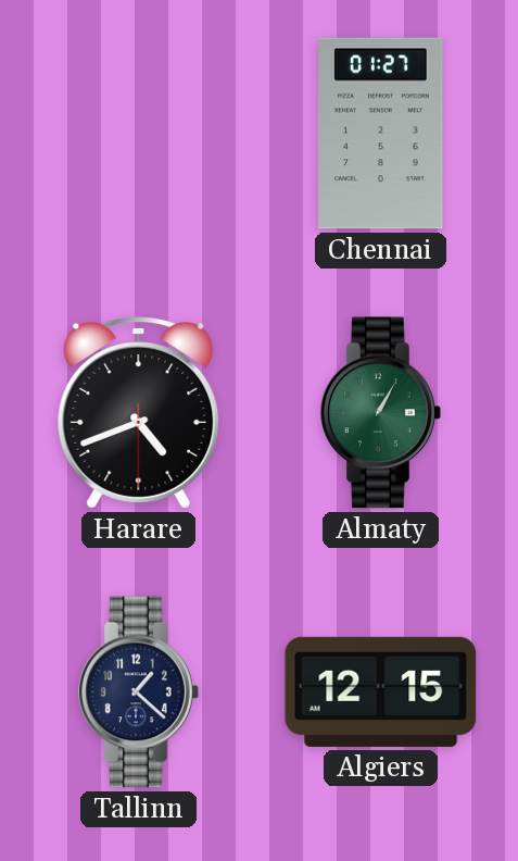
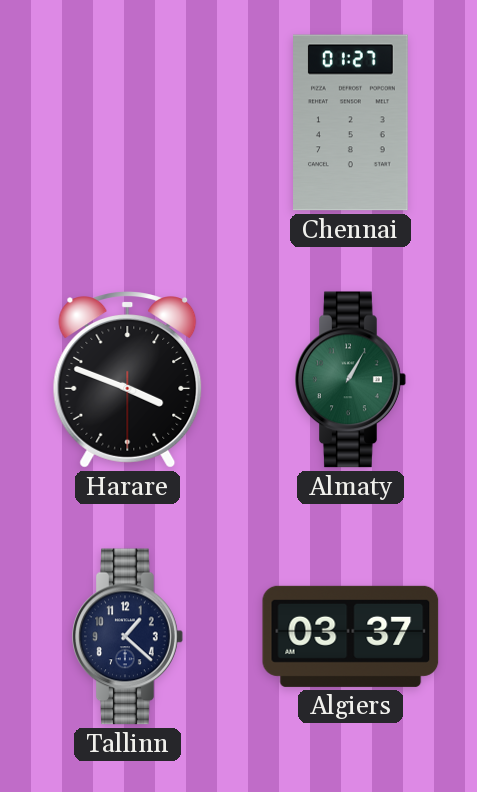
Harare: 4:41 -> 3:48
Algiers: 12:15 -> 03:37
